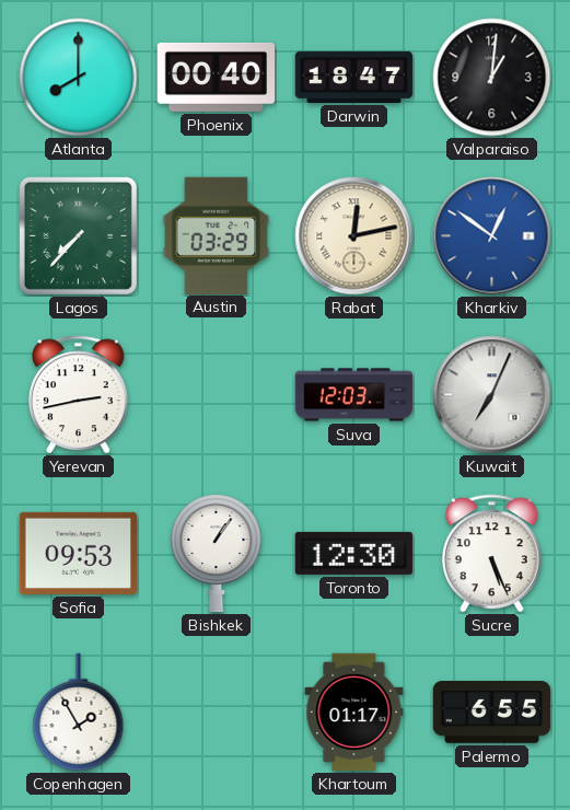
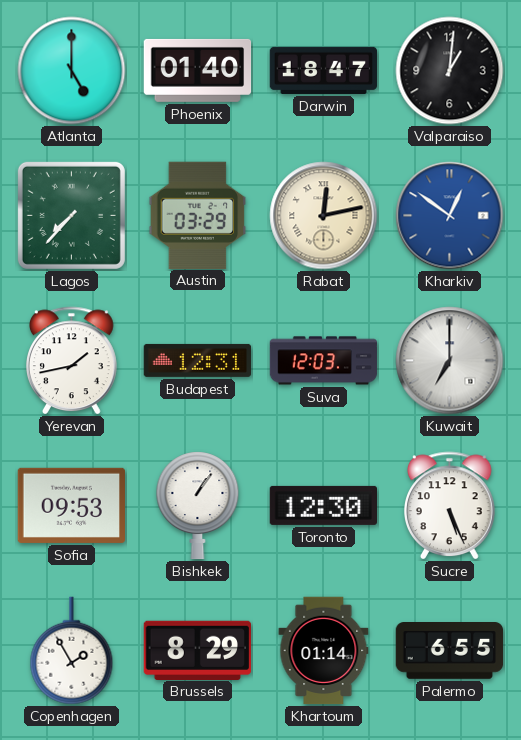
Atlanta: 8:00 -> 5:00
Phoenix: 00:40 -> 01:40
Yerevan: 2:43 -> 1:43
Budapest: none -> 12:31
Kuwait: 7:04 -> 7:00
Brussels: none -> 8:29
Khartoum: 01:17 -> 01:14
